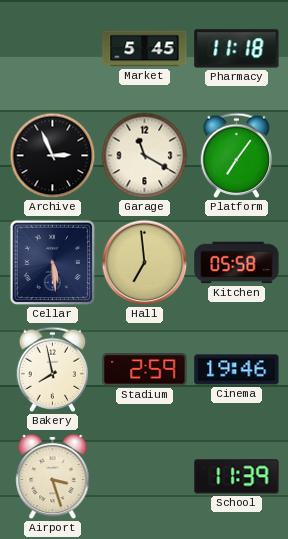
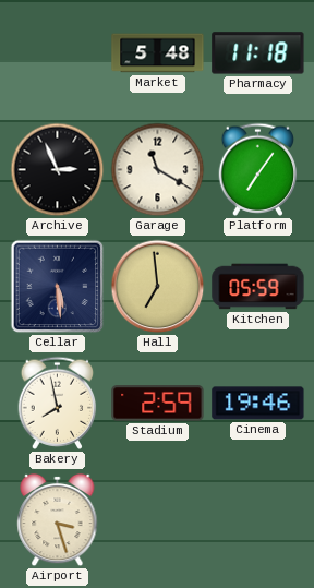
Market: 5:45 -> 5:48
Kitchen: 05:58 -> 05:59
School: 11:39 -> none
